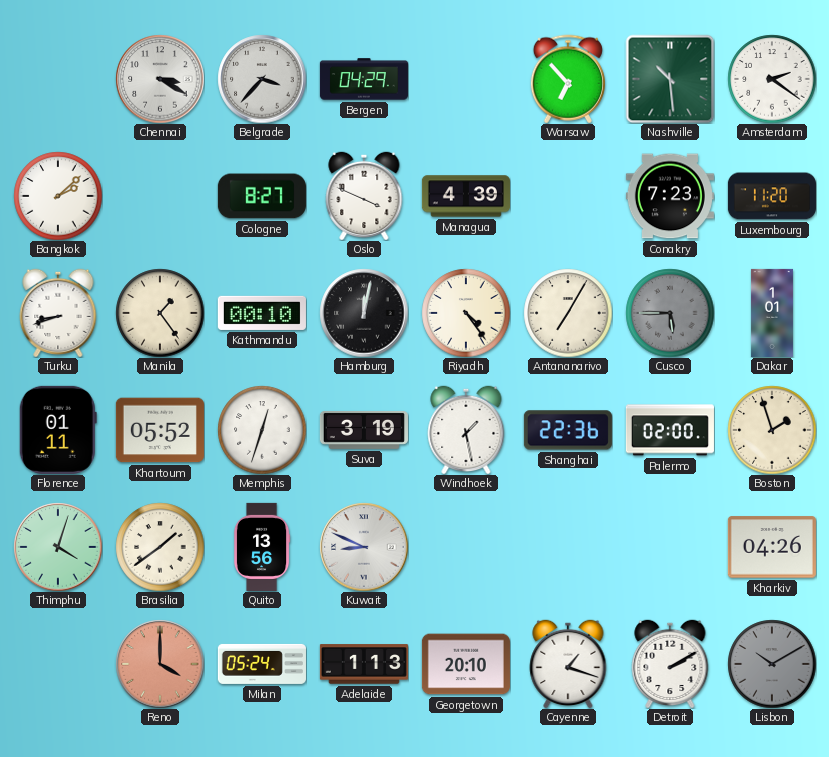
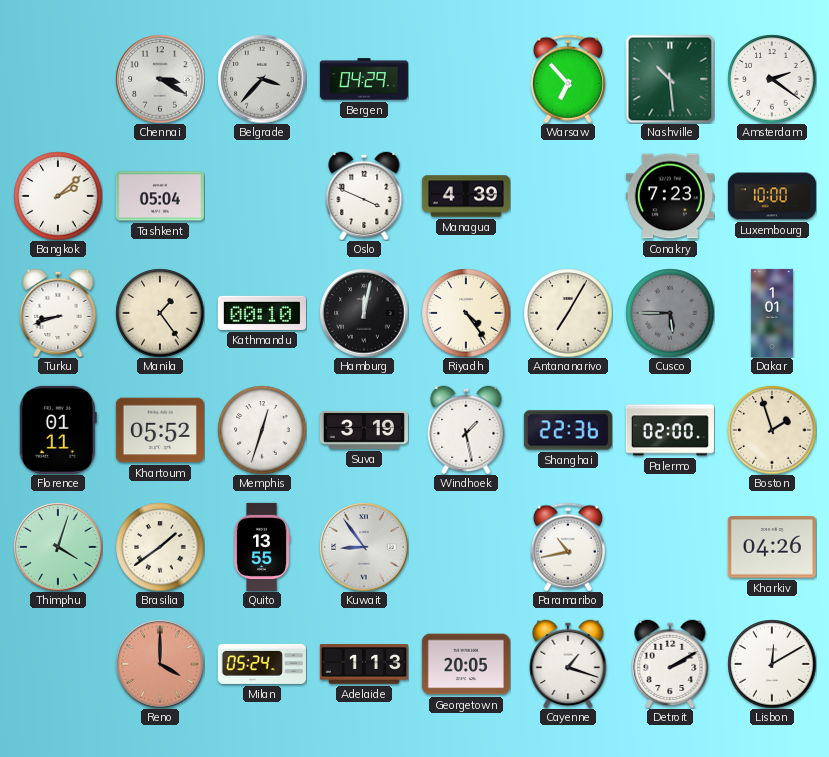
Tashkent: none -> 05:04
Cologne: 8:27 -> none
Luxembourg: 11:20 -> 10:00
Quito: 13:56 -> 13:55
Kuwait: 8:49 -> 8:54
Paramaribo: none -> 10:43
Georgetown: 20:10 -> 20:05
Lisbon: 10:10 -> 12:10
Lisbon dial: grey -> white
